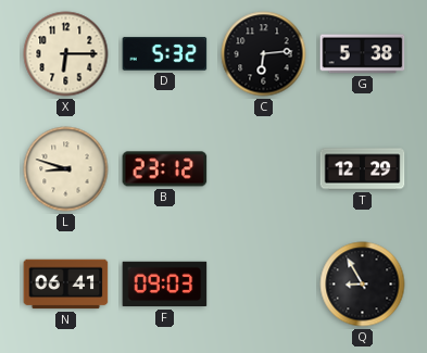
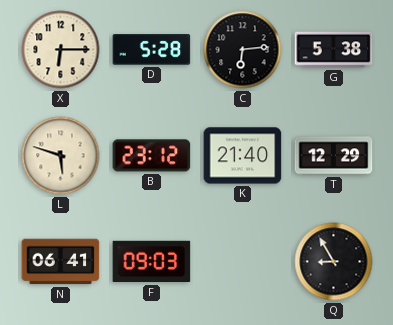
D: 5:32 -> 5:28
L: 8:48 -> 5:48
K: none -> 21:40
